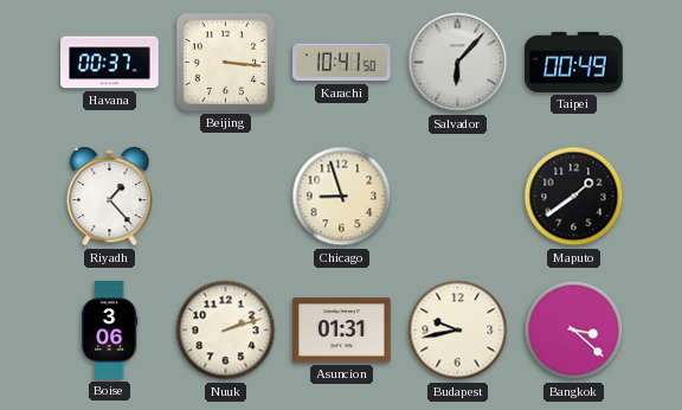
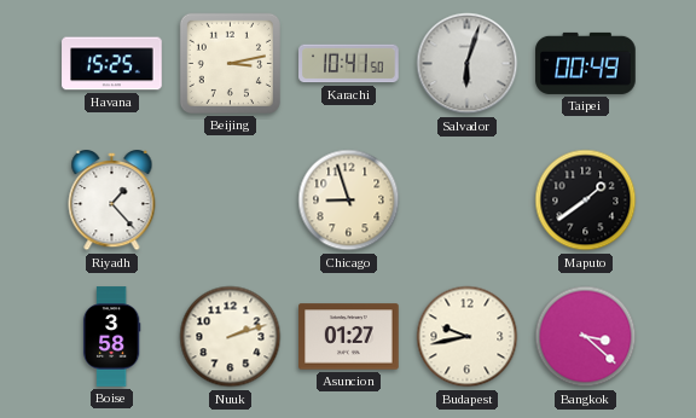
Havana: 00:37 -> 15:25
Beijing: 3:16 -> 3:13
Salvador: 6:07 -> 6:03
Boise: 3:06 -> 3:58
Asuncion: 01:31 -> 01:27
